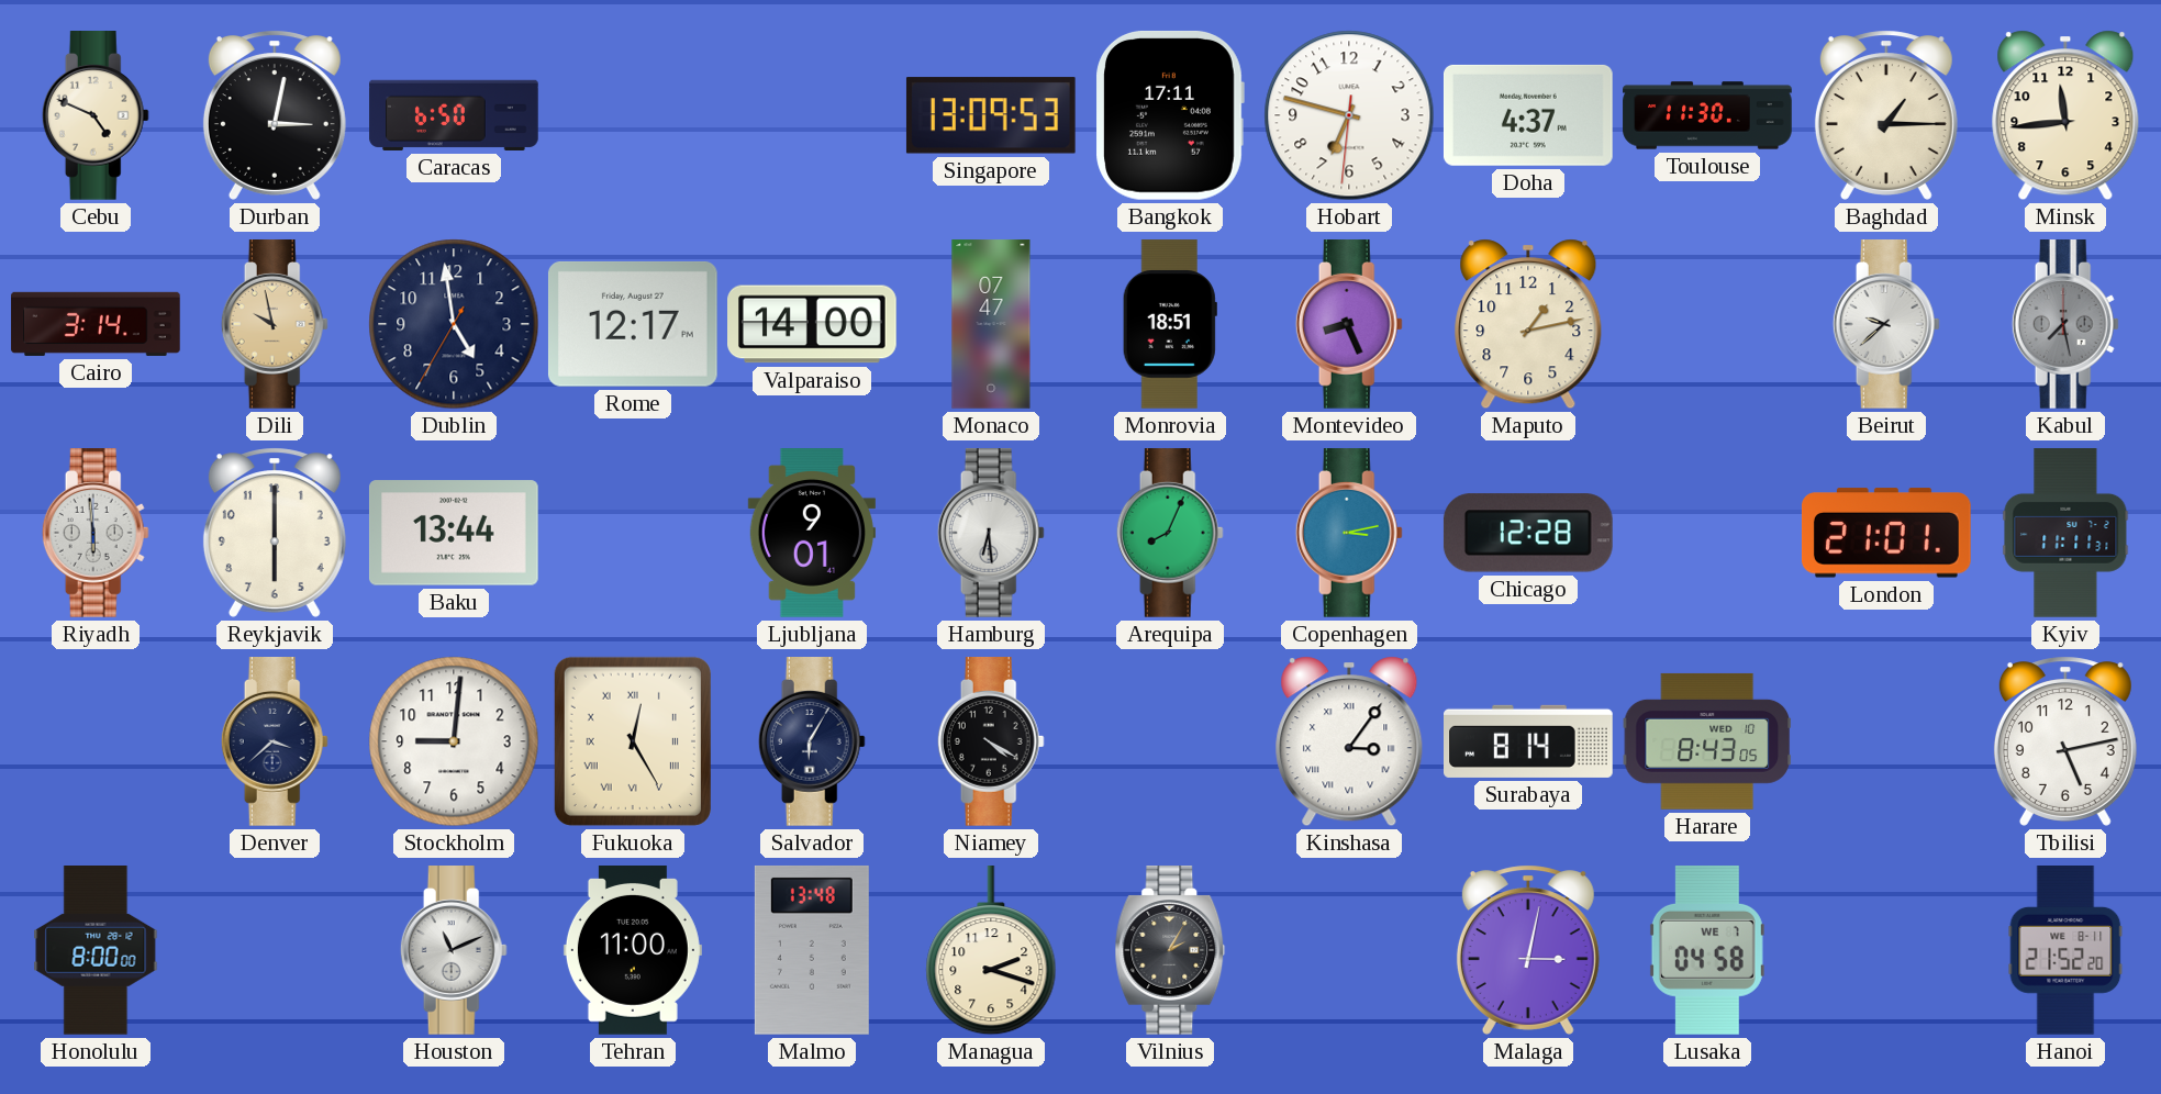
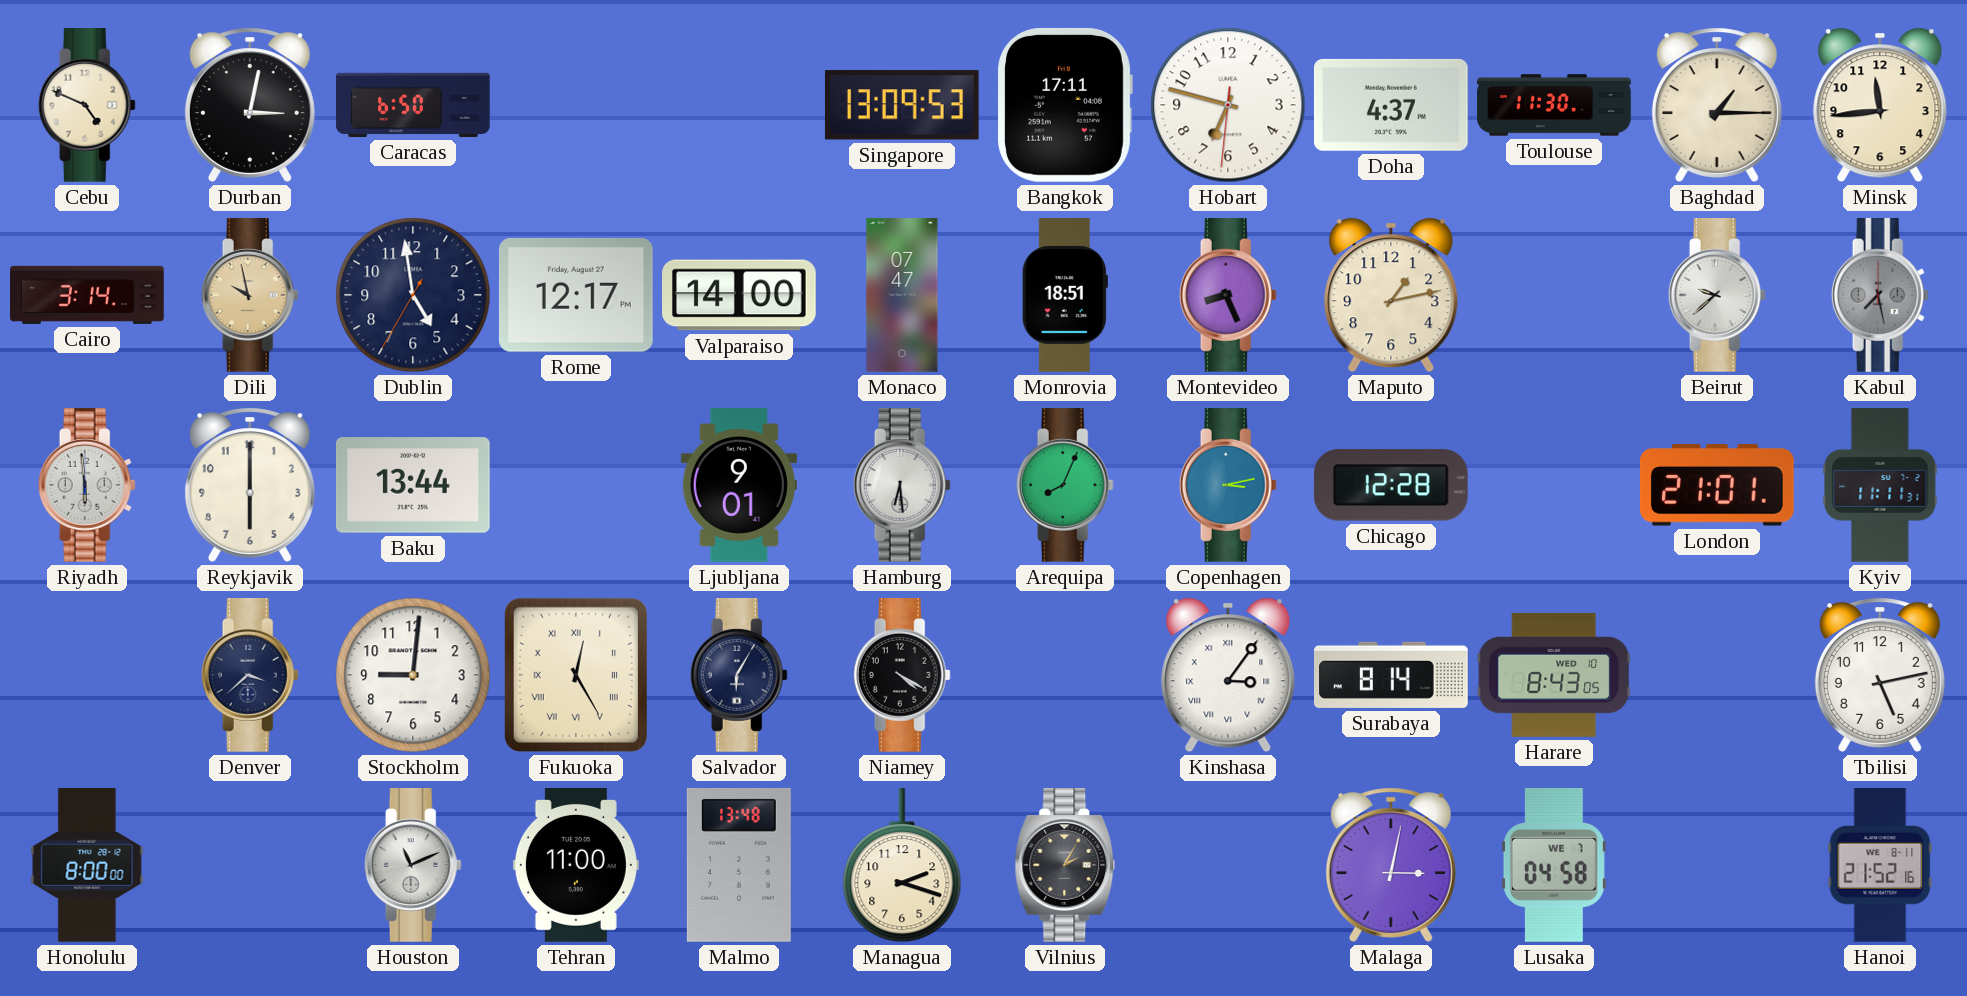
Hanoi: 21:52:20 -> 21:52:16
